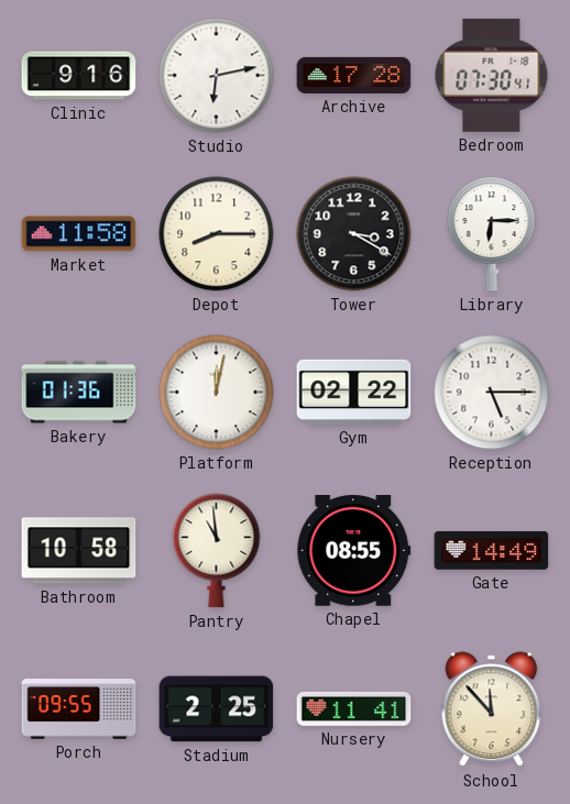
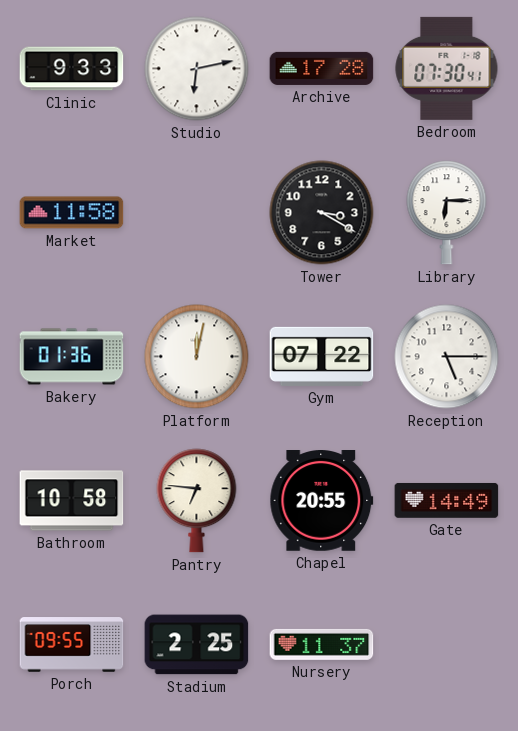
Clinic: 9:16 -> 9:33
Depot: 8:15 -> none
Gym: 02:22 -> 07:22
Pantry: 10:59 -> 6:46
Chapel: 08:55 -> 20:55
Nursery: 11:41 -> 11:37
School: 11:53 -> none
